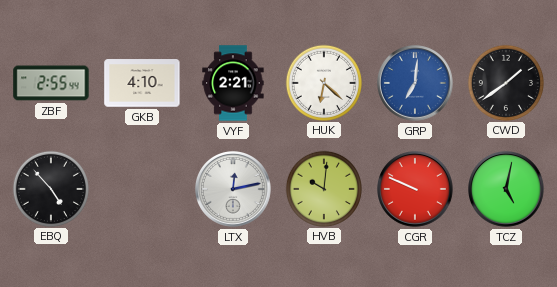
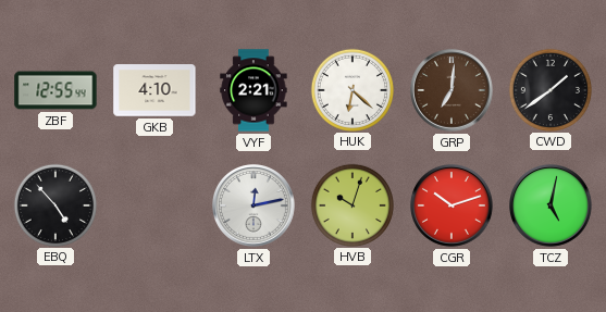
ZBF: 2:55 -> 12:55
GRP dial: blue -> brown
HVB: 10:01 -> 10:03
CGR: 9:49 -> 10:12
